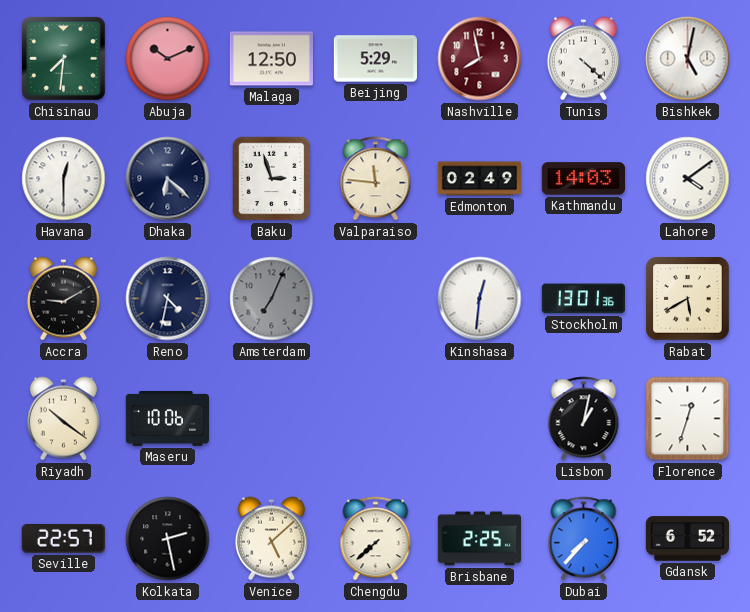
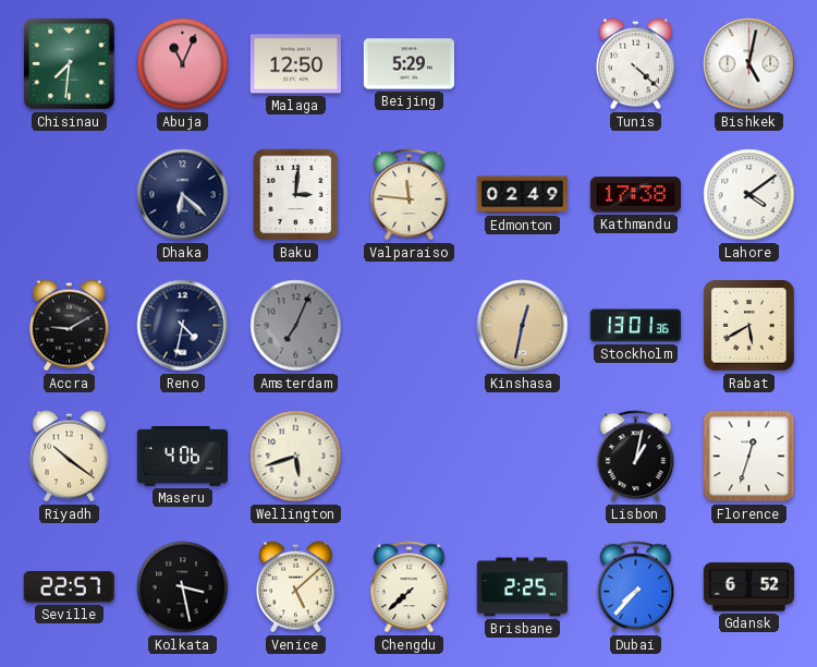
Abuja: 10:11 -> 11:04
Nashville: 7:58 -> none
Havana: 12:30 -> none
Baku: 2:57 -> 3:01
Kathmandu: 14:03 -> 17:38
Kinshasa: 12:31 -> 12:32
Kinshasa dial: white -> champagne
Maseru: 10:06 -> 4:06
Wellington: none -> 5:42
Kolkata: 2:28 -> 3:28
